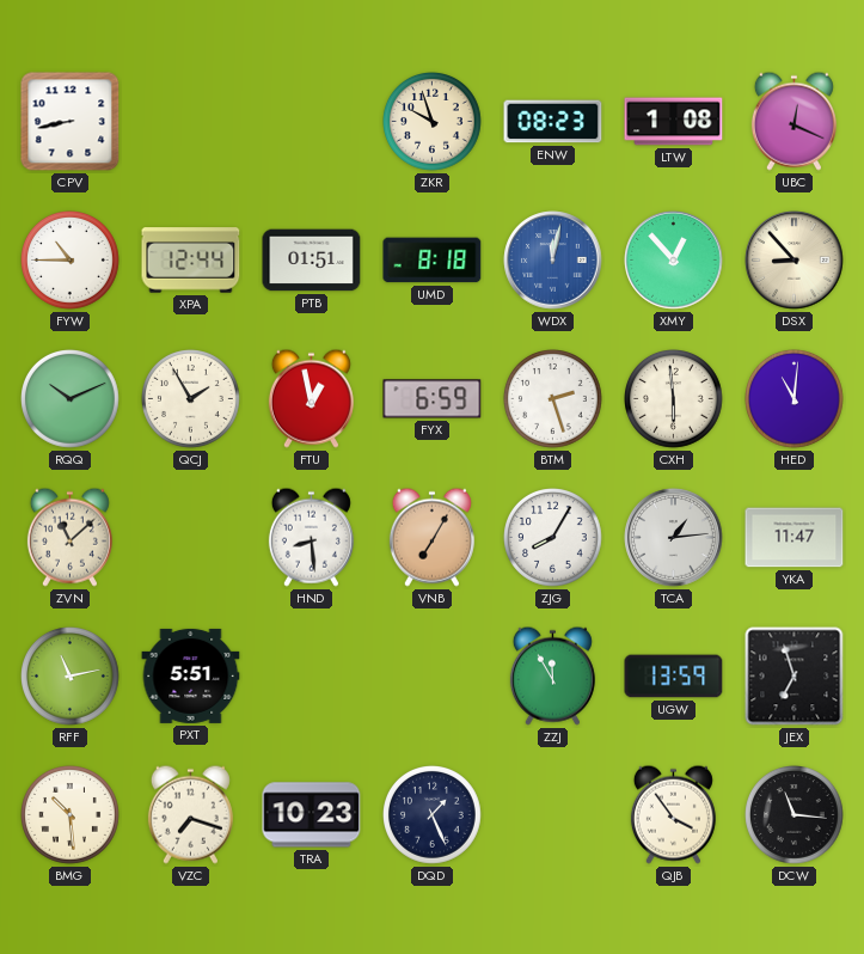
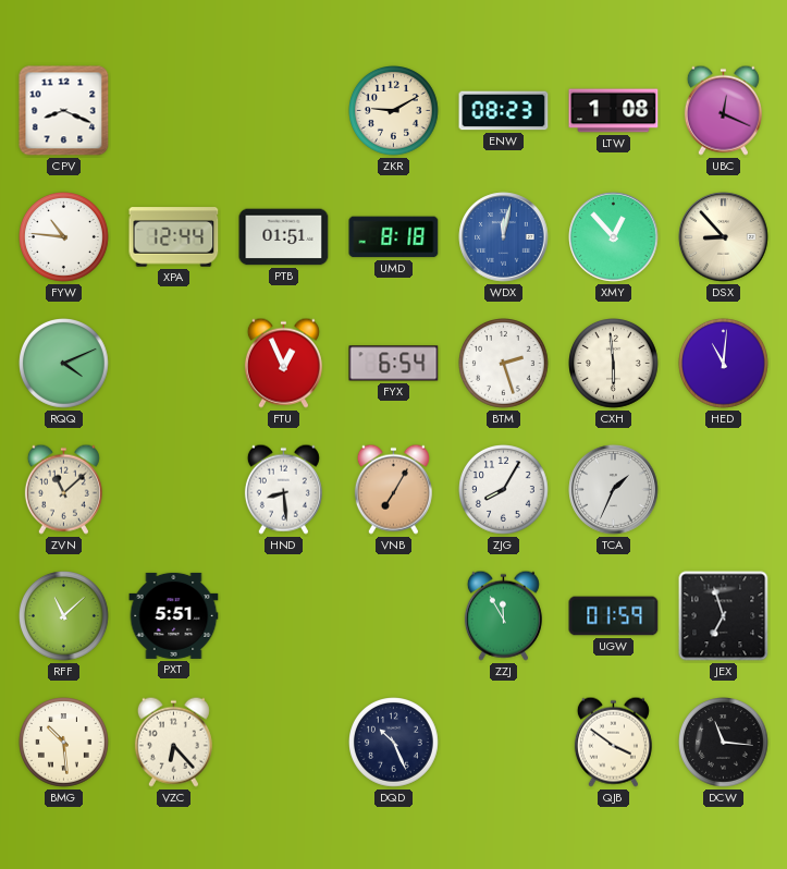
CPV: 8:43 -> 8:19
ZKR: 9:57 -> 9:10
FYW: 10:45 -> 10:46
RQQ: 10:11 -> 4:11
QCJ: 1:55 -> none
FTU: 12:58 -> 12:56
FYX: 6:59 -> 6:54
TCA: 1:14 -> 1:34
YKA: 11:47 -> none
RFF: 11:13 -> 11:08
UGW: 13:59 -> 01:59
VZC: 7:18 -> 6:23
TRA: 10:23 -> none
DQD: 1:26 -> 10:26
QJB: 3:54 -> 3:51
